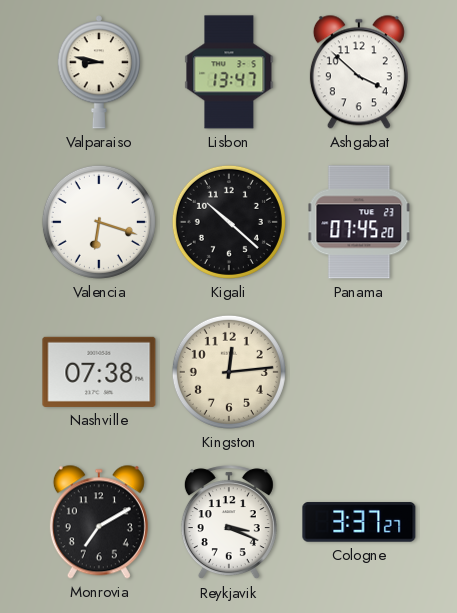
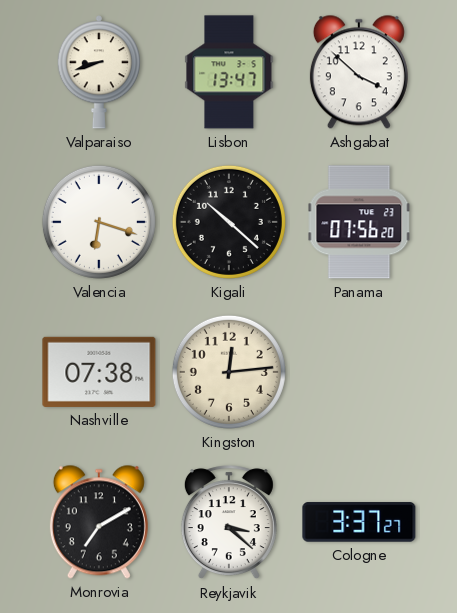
Valparaiso: 8:47 -> 8:42
Panama: 07:45 -> 07:56
Reykjavik: 3:19 -> 3:22
